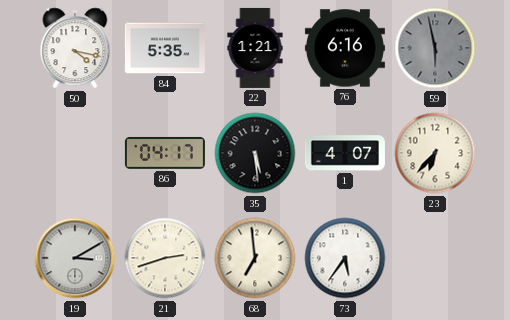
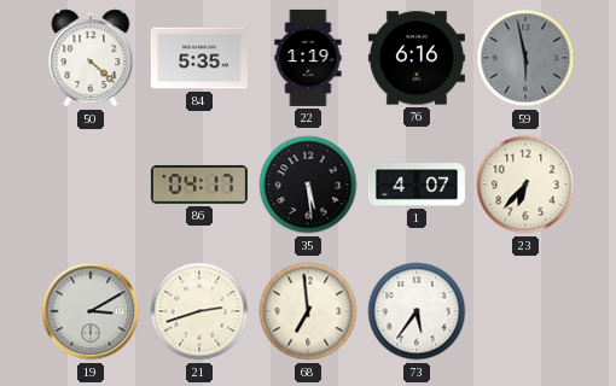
50: 4:17 -> 4:22
22: 1:21 -> 1:19
